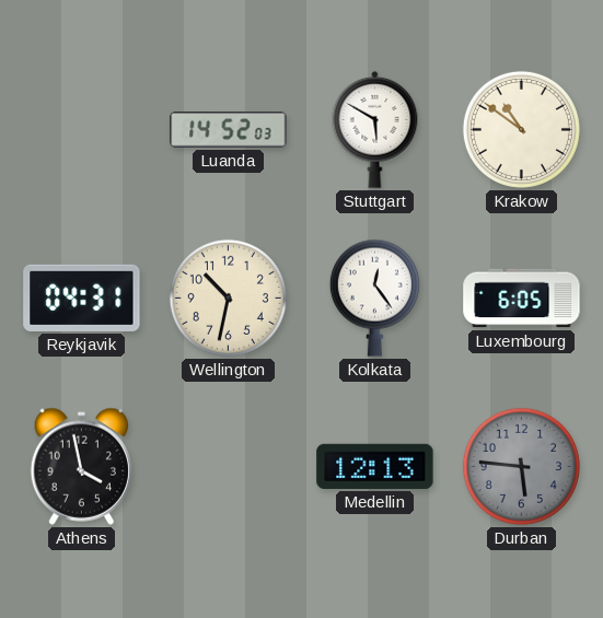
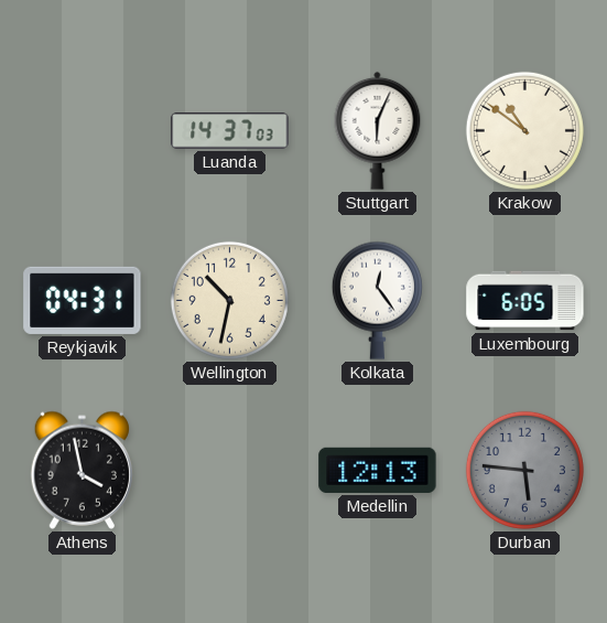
Luanda: 14:52 -> 14:37
Stuttgart: 5:50 -> 6:04
